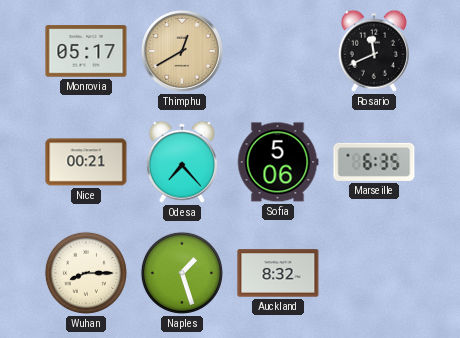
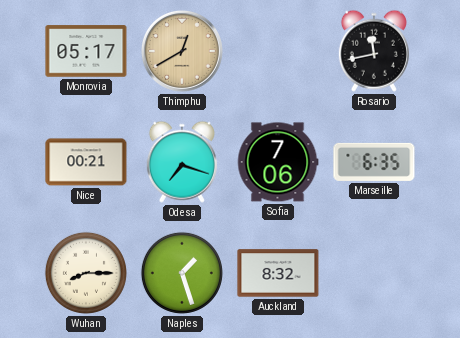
Rosario: 11:41 -> 11:43
Odesa: 7:23 -> 7:18
Sofia: 5:06 -> 7:06
